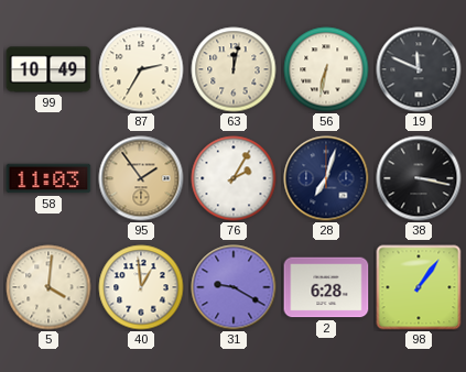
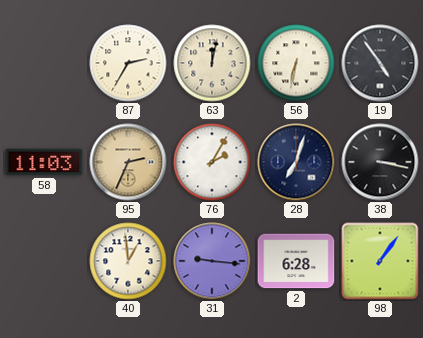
99: 10:49 -> none
19: 11:49 -> 4:54
95: 1:54 -> 2:34
5: 4:01 -> none
31: 9:20 -> 9:16
